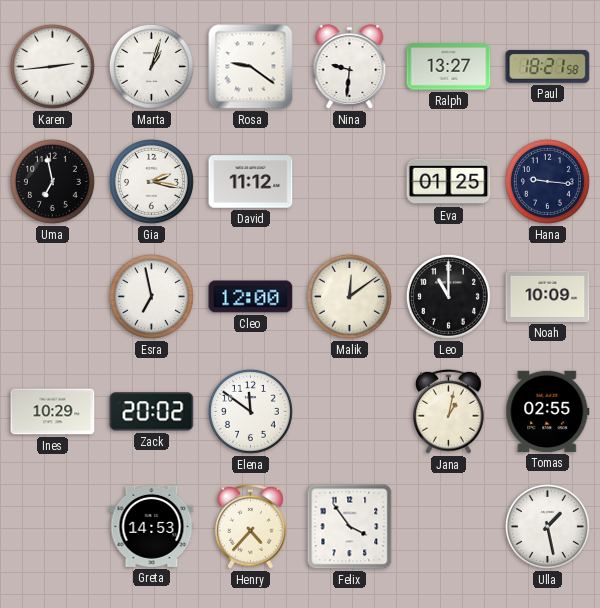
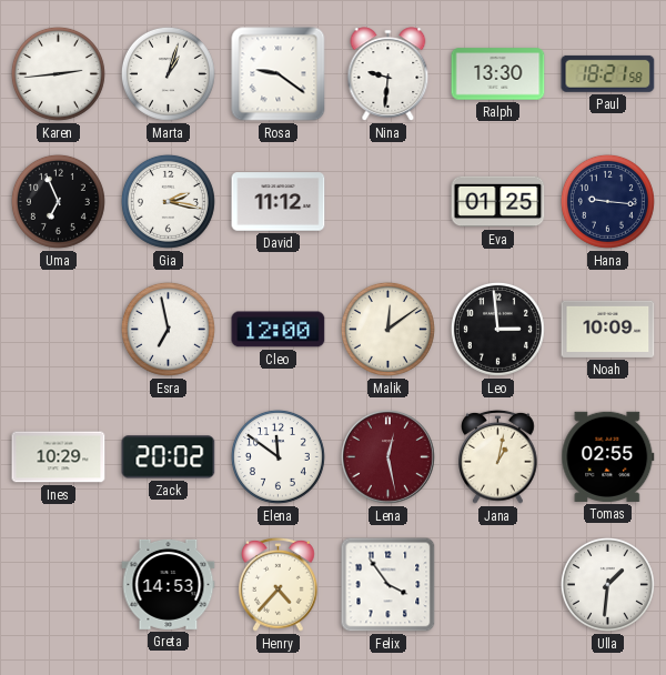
Ralph: 13:27 -> 13:30
Uma: 6:58 -> 6:56
Leo: 11:00 -> 2:59
Lena: none -> 12:28
Ulla: 1:28 -> 1:31
